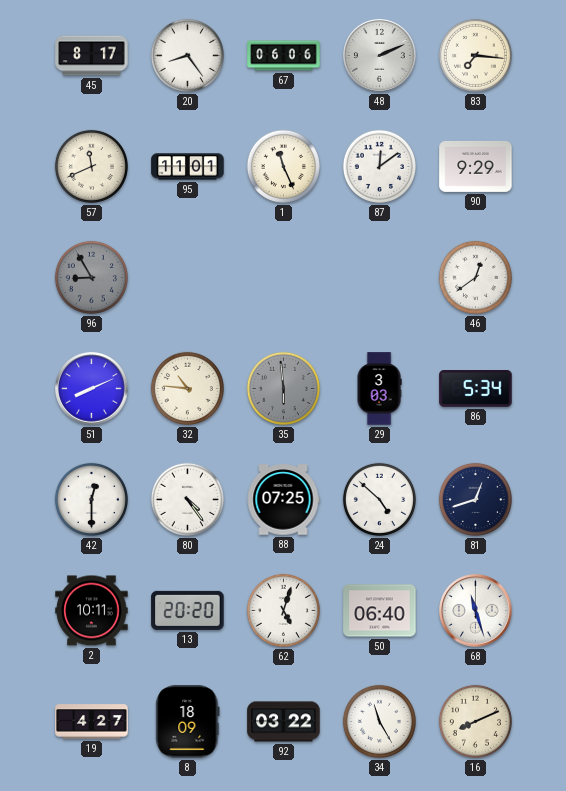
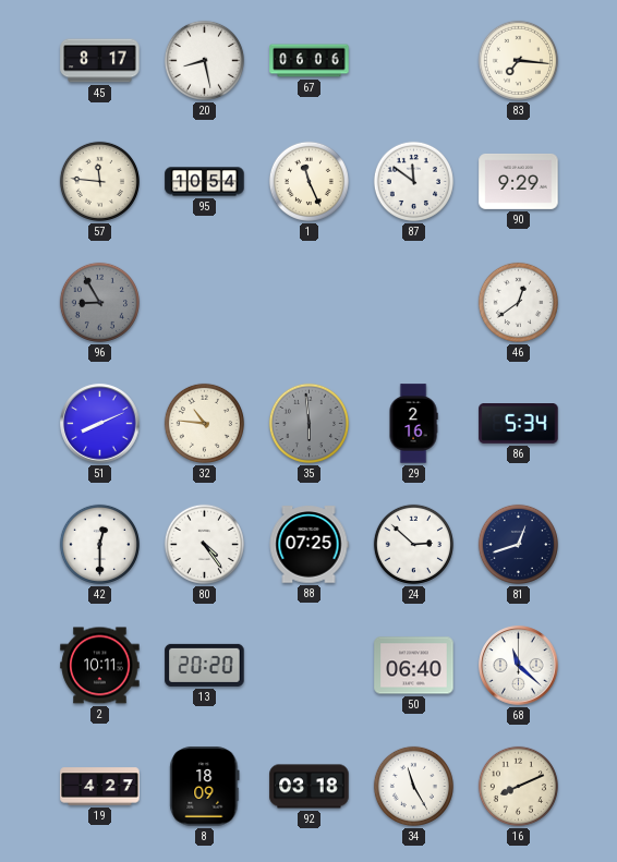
20: 8:24 -> 8:28
48: 2:11 -> none
57: 11:41 -> 11:46
95: 11:01 -> 10:54
87: 12:09 -> 11:51
29: 3:03 -> 2:16
24: 4:52 -> 2:52
62: 5:03 -> none
68: 11:27 -> 11:22
92: 03:22 -> 03:18
